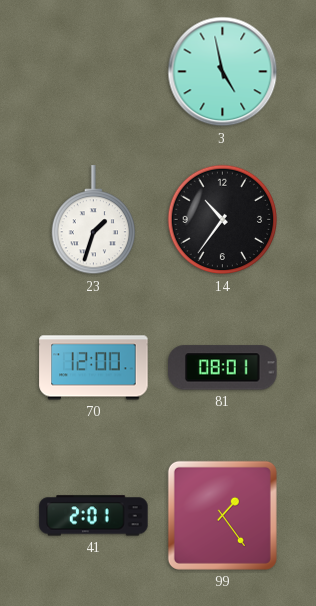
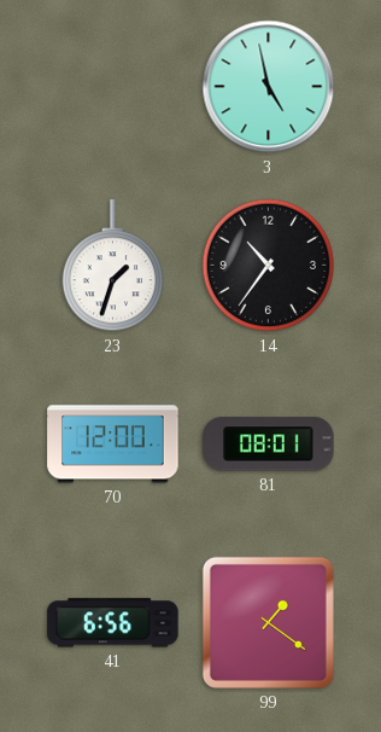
41: 2:01 -> 6:56
99: 1:24 -> 1:21
